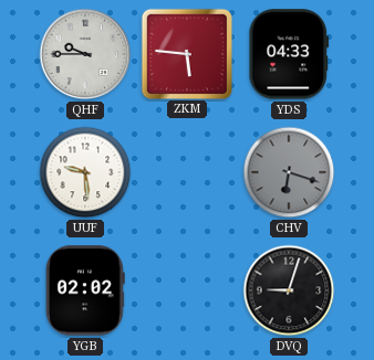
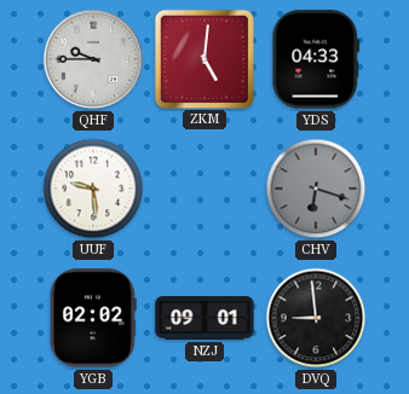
ZKM: 5:46 -> 5:01
NZJ: none -> 09:01
DVQ: 9:03 -> 8:59
